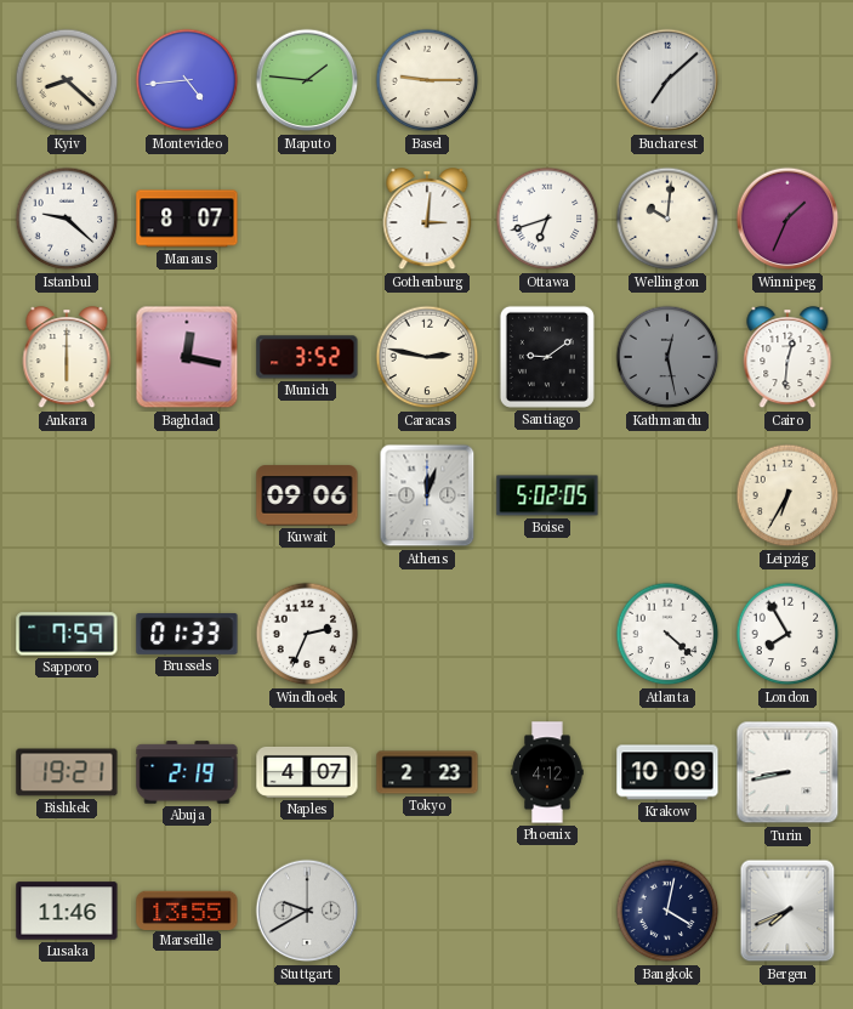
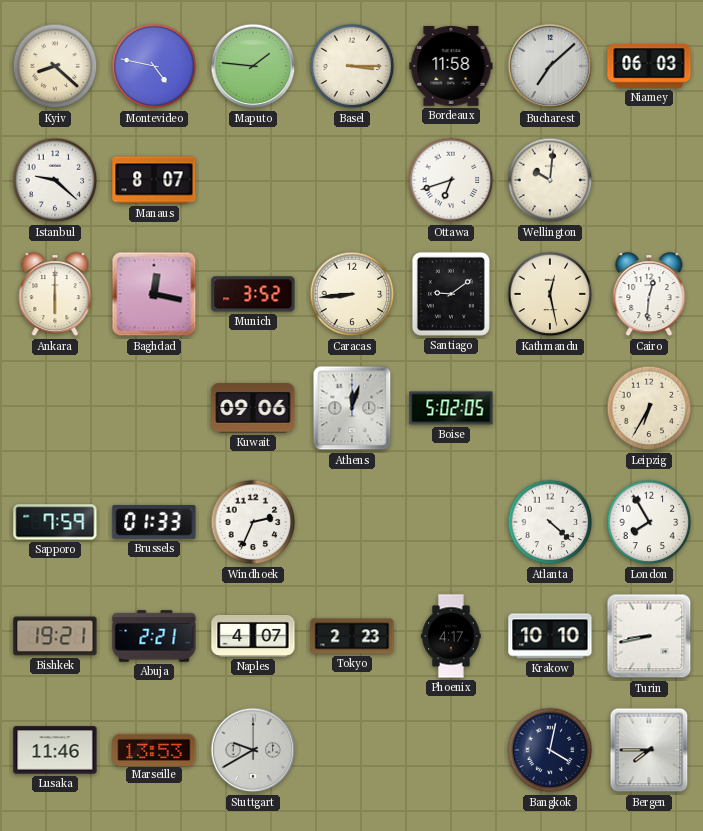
Montevideo: 4:44 -> 4:47
Basel: 9:15 -> 3:15
Bordeaux: none -> 11:58
Niamey: none -> 06:03
Gothenburg: 3:01 -> none
Winnipeg: 1:34 -> none
Caracas: 2:47 -> 8:44
Kathmandu dial: grey -> cream
Abuja: 2:19 -> 2:21
Phoenix: 4:12 -> 4:17
Krakow: 10:09 -> 10:10
Marseille: 13:55 -> 13:53
Bergen: 7:41 -> 7:45
